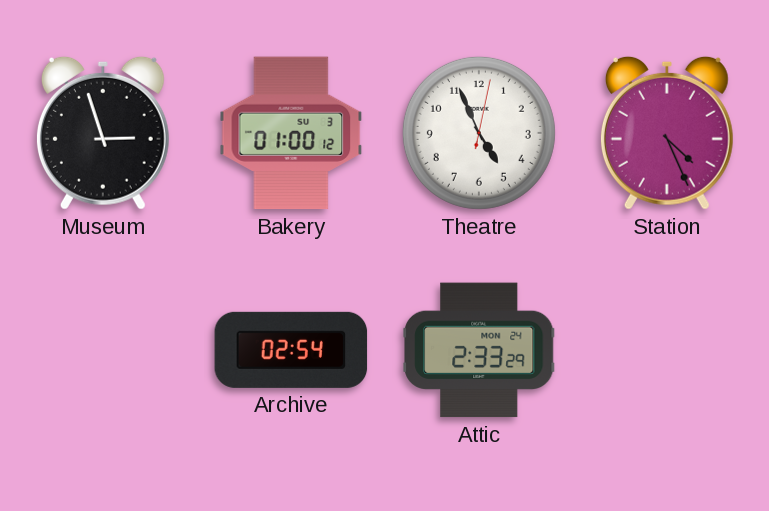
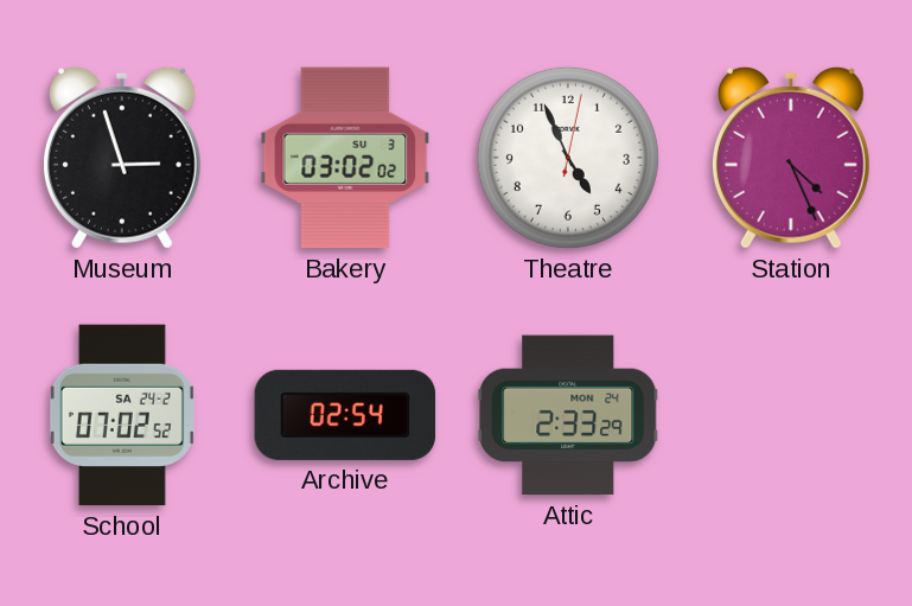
Bakery: 01:00 -> 03:02
School: none -> 07:02
